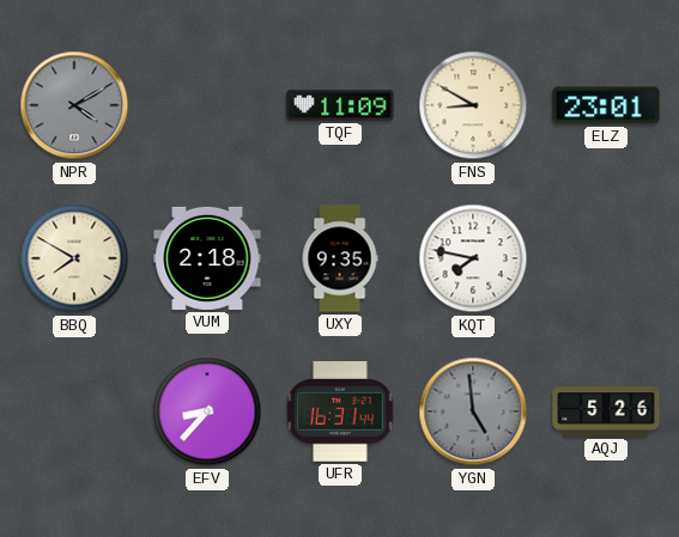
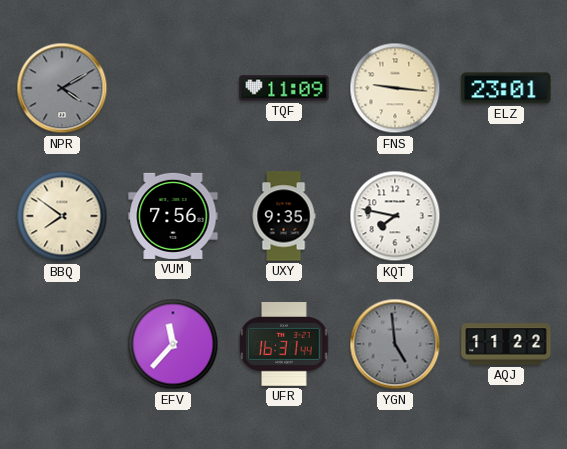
FNS: 8:50 -> 9:16
BBQ: 7:50 -> 7:51
VUM: 2:18 -> 7:56
EFV: 8:37 -> 11:37
AQJ: 5:26 -> 11:22
